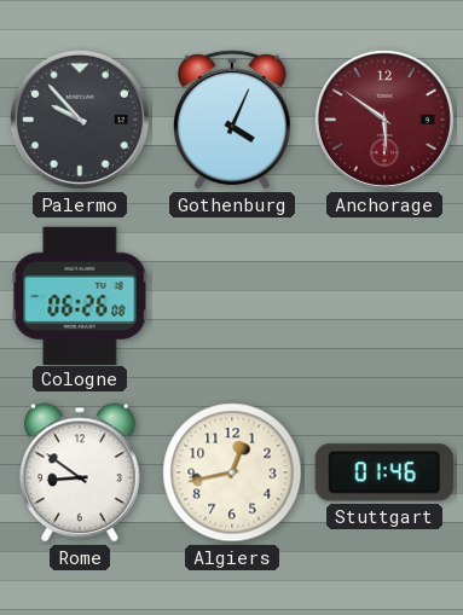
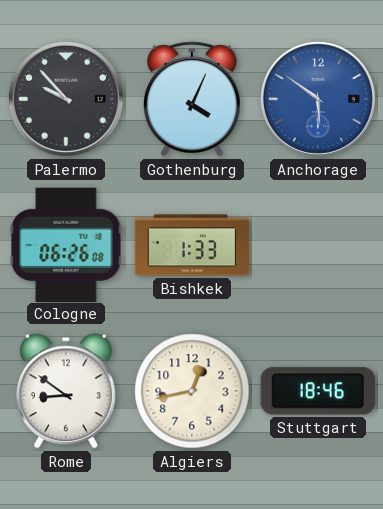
Anchorage dial: burgundy -> blue
Bishkek: none -> 1:33
Stuttgart: 01:46 -> 18:46
